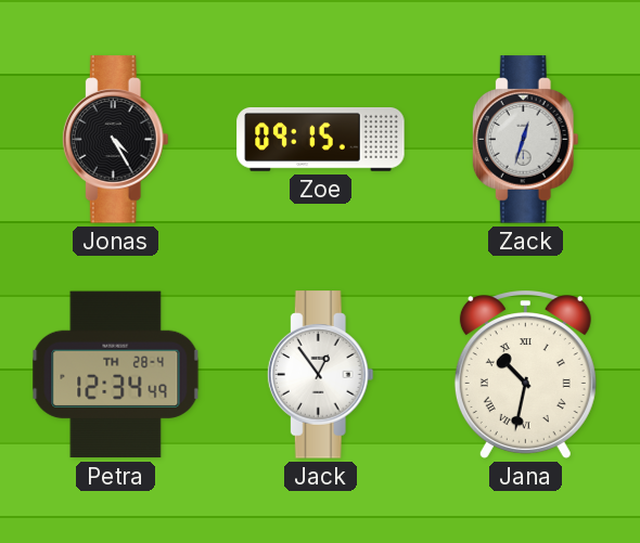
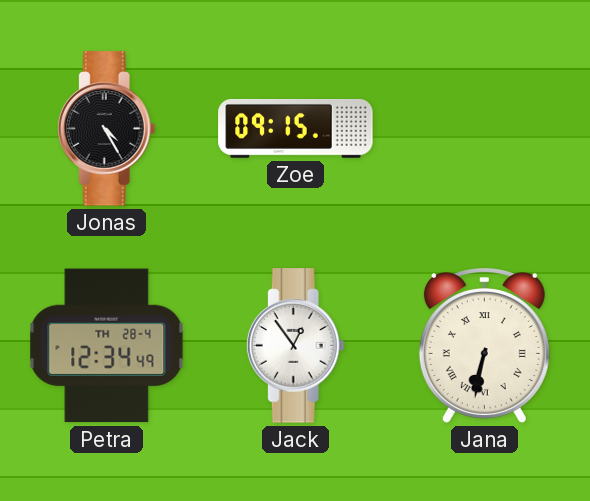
Zack: 12:33 -> none
Jana: 10:32 -> 6:32
